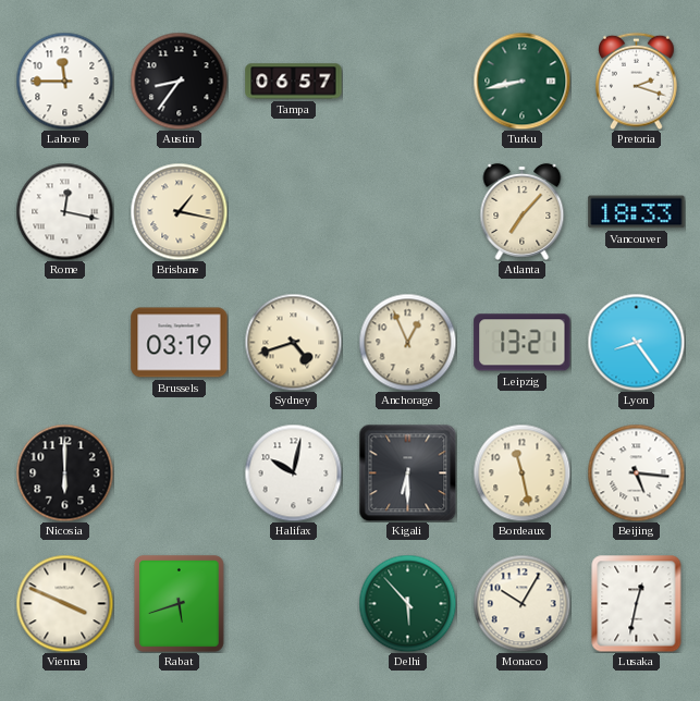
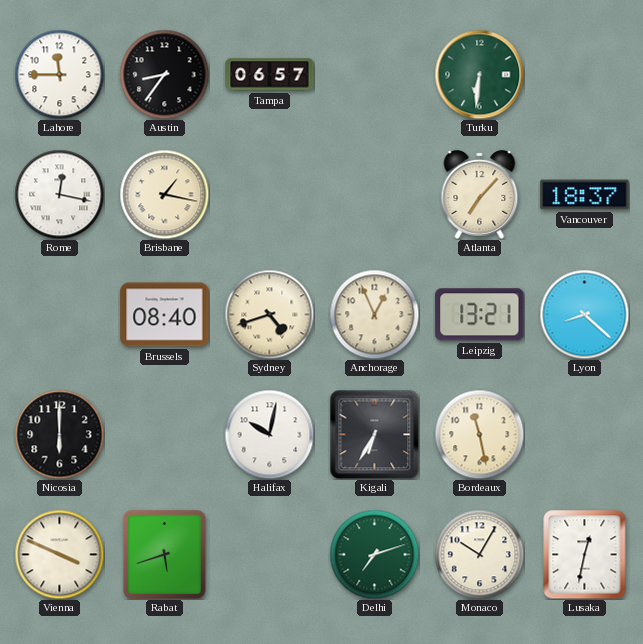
Turku: 8:43 -> 6:31
Pretoria: 2:18 -> none
Vancouver: 18:33 -> 18:37
Brussels: 03:19 -> 08:40
Lyon: 8:24 -> 8:22
Kigali: 6:30 -> 6:35
Beijing: 5:16 -> none
Delhi: 5:53 -> 7:12
